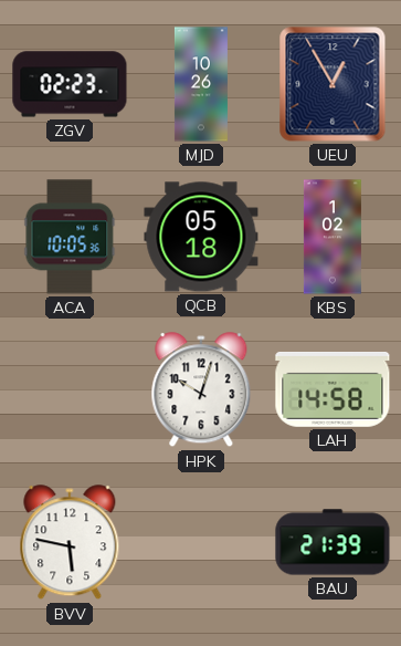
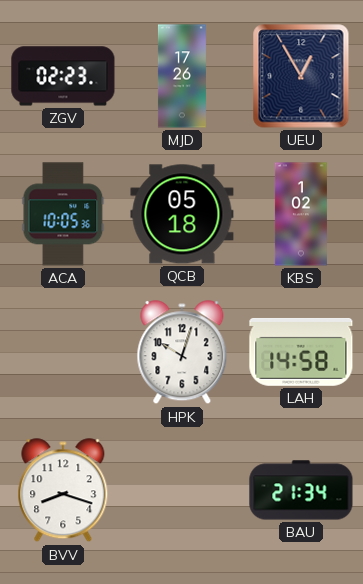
MJD: 10:26 -> 17:26
BVV: 5:47 -> 8:18
BAU: 21:39 -> 21:34
